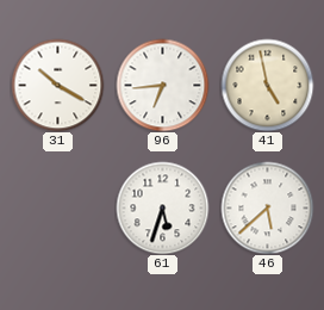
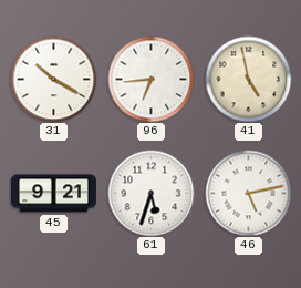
45: none -> 9:21
46: 5:38 -> 5:13
